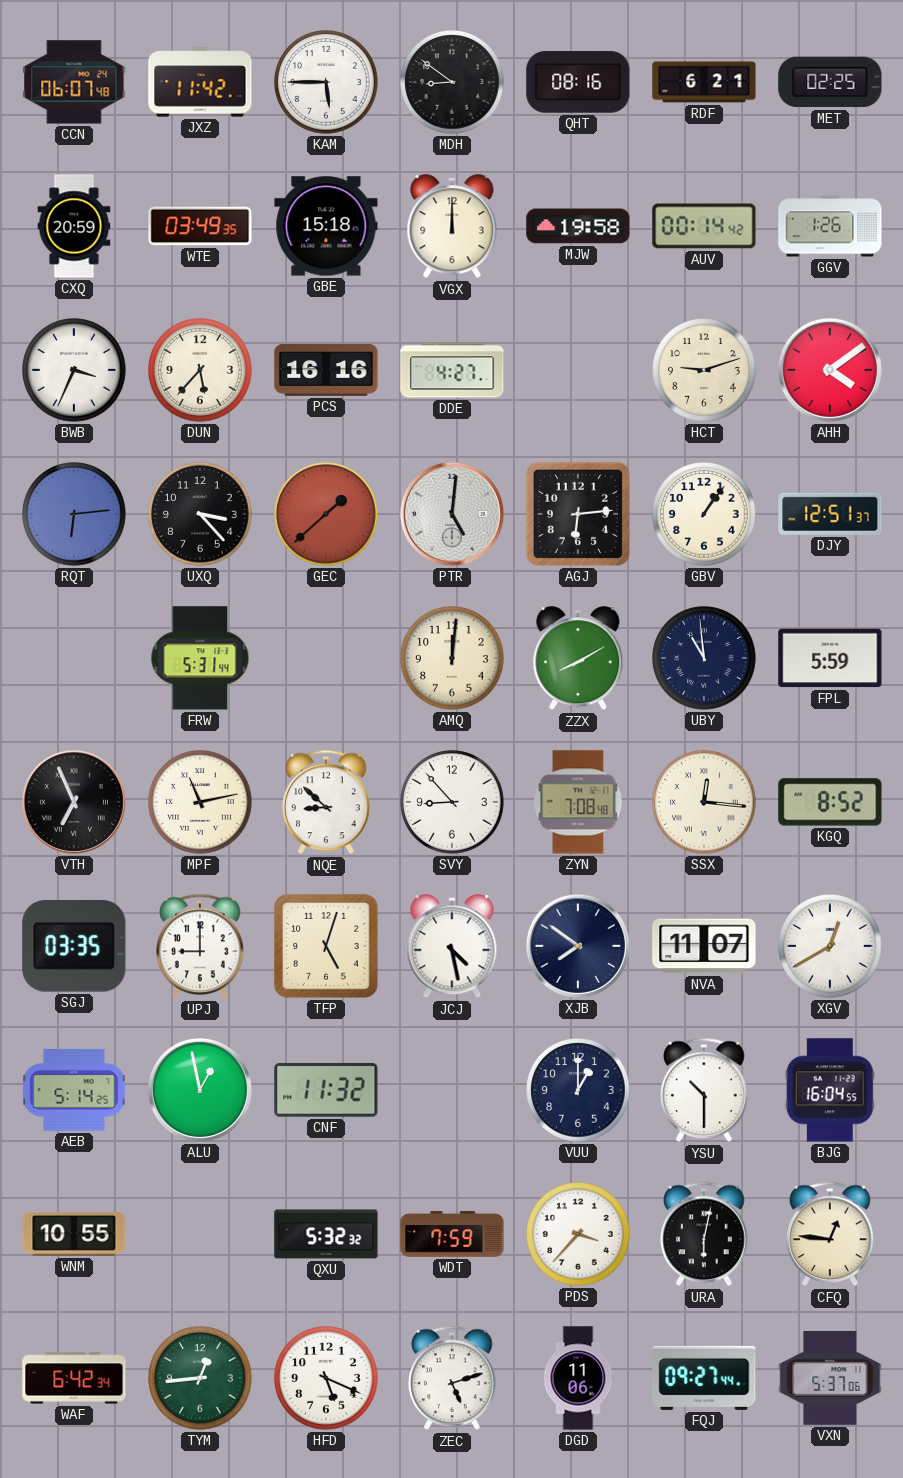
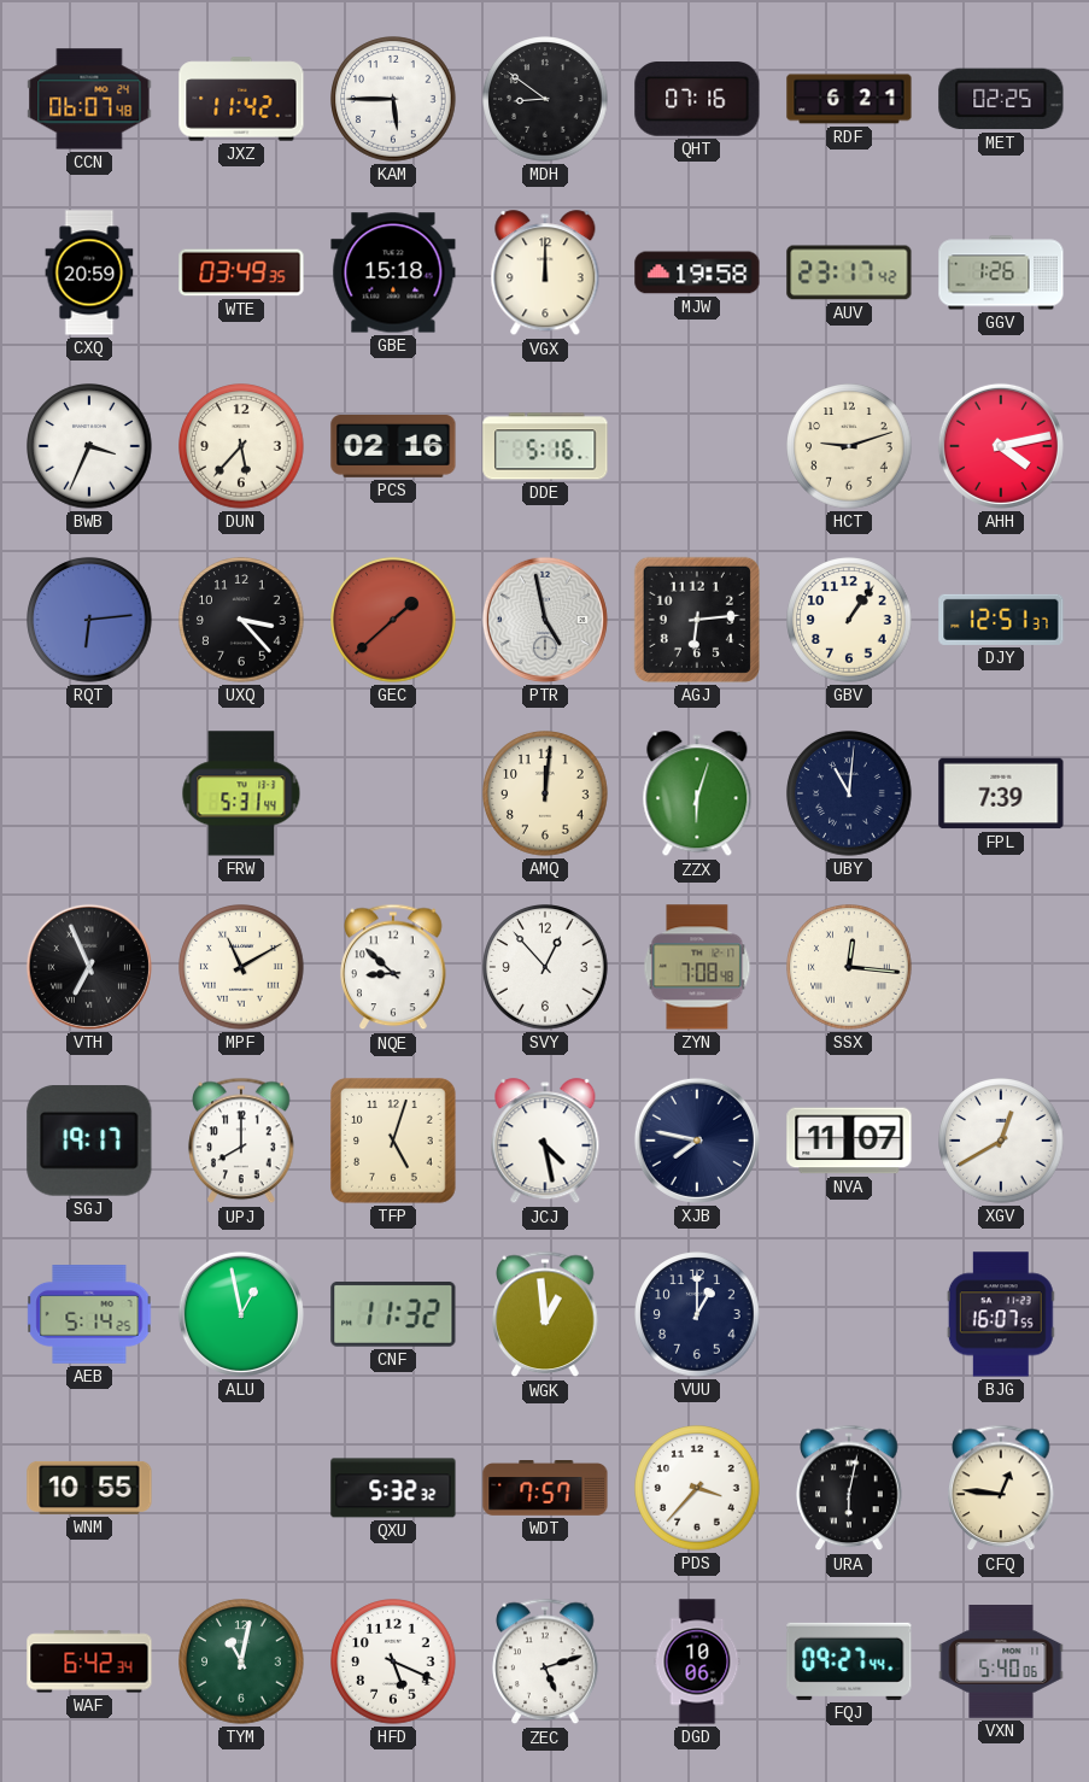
QHT: 08:16 -> 07:16
AUV: 00:14 -> 23:17
PCS: 16:16 -> 02:16
DDE: 4:27 -> 5:16
AHH: 4:09 -> 4:13
PTR: 5:01 -> 4:58
ZZX: 8:10 -> 6:03
UBY: 10:59 -> 11:01
FPL: 5:59 -> 7:39
MPF: 11:13 -> 11:10
SVY: 8:53 -> 12:53
KGQ: 8:52 -> none
SGJ: 03:35 -> 19:17
UPJ: 9:00 -> 8:00
XJB: 7:51 -> 7:47
WGK: none -> 12:59
YSU: 10:30 -> none
BJG: 16:04 -> 16:07
WDT: 7:59 -> 7:57
TYM: 12:44 -> 11:02
DGD: 11:06 -> 10:06
VXN: 5:37 -> 5:40
